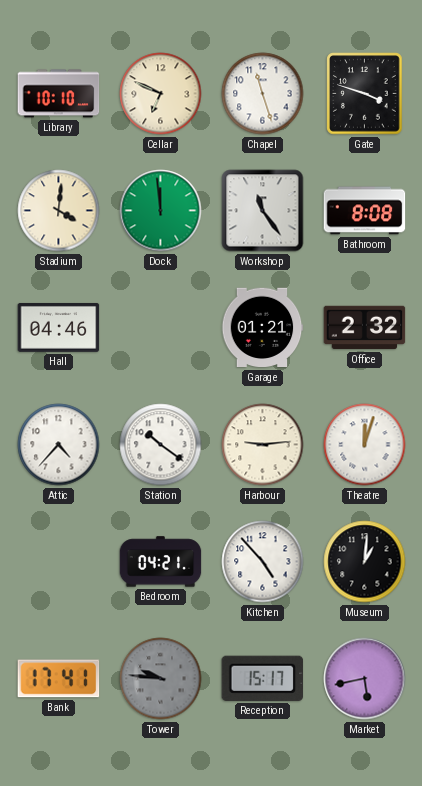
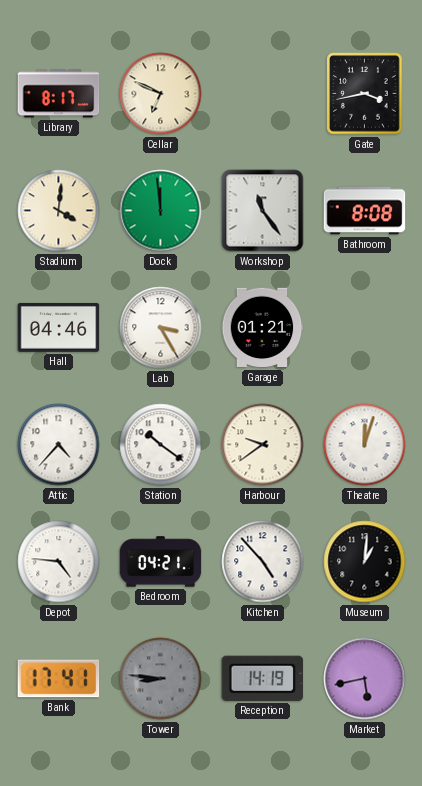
Library: 10:10 -> 8:17
Chapel: 11:27 -> none
Gate: 3:48 -> 3:43
Lab: none -> 3:25
Office: 2:32 -> none
Harbour: 9:14 -> 9:39
Depot: none -> 4:46
Tower: 9:46 -> 8:46
Reception: 15:17 -> 14:19
